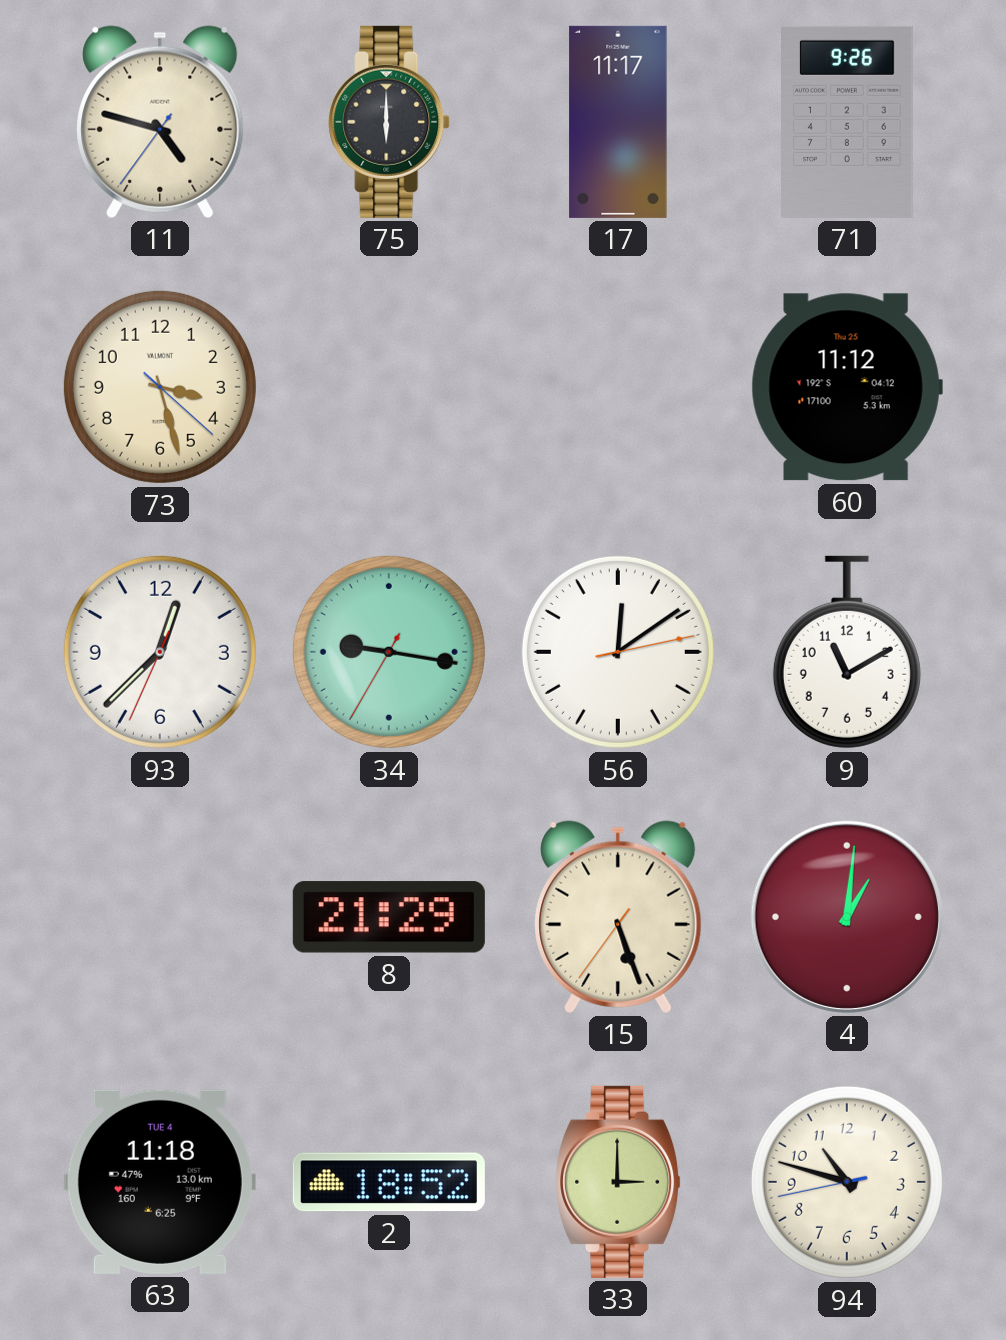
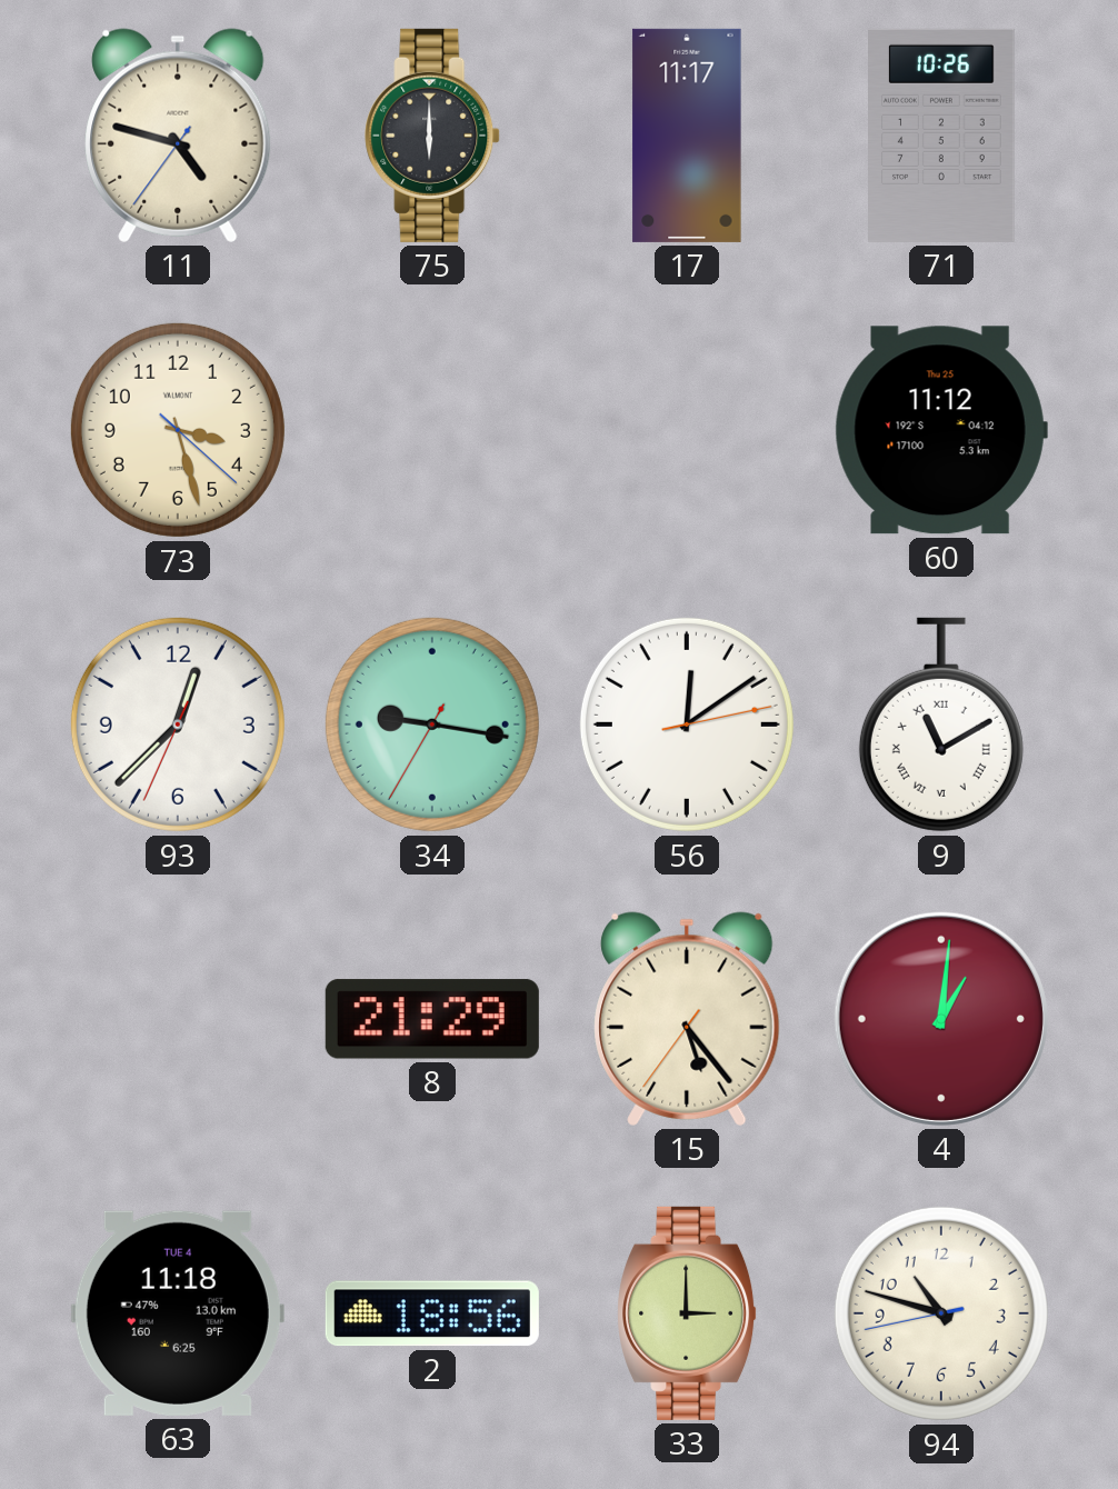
71: 9:26 -> 10:26
9 numerals: Arabic -> Roman
15: 5:26 -> 5:23
2: 18:52 -> 18:56
